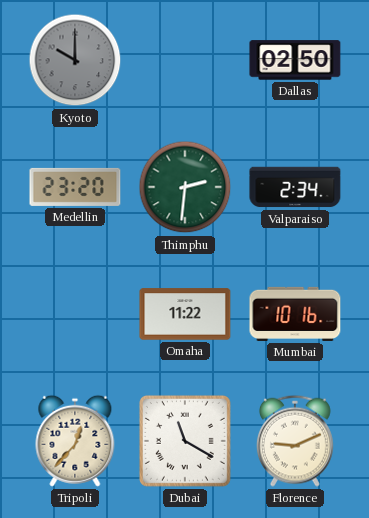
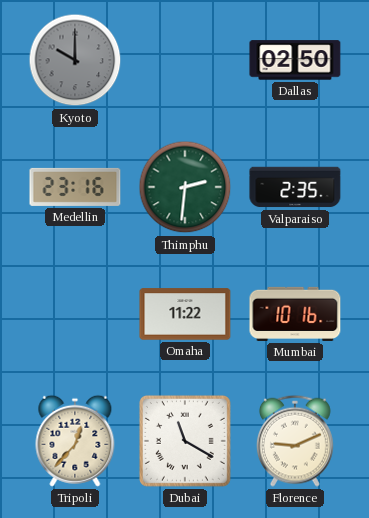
Medellin: 23:20 -> 23:16
Valparaiso: 2:34 -> 2:35
